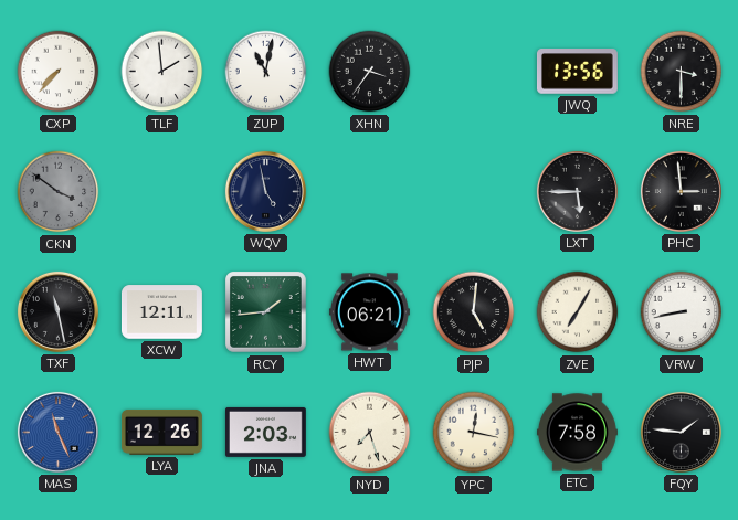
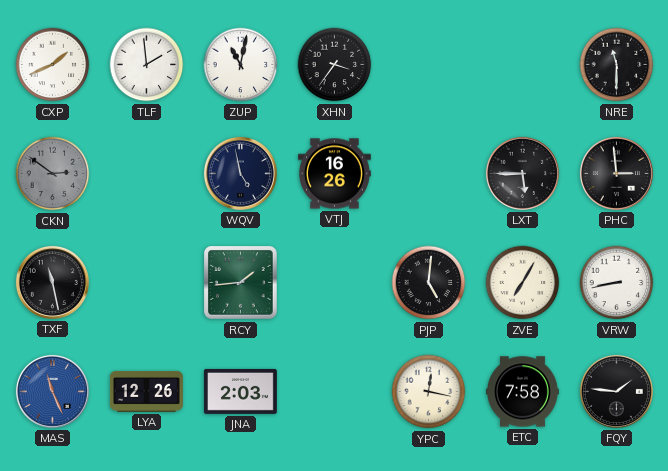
CXP: 7:37 -> 1:41
JWQ: 13:56 -> none
NRE: 3:30 -> 11:30
CKN: 3:51 -> 2:51
VTJ: none -> 16:26
XCW: 12:11 -> none
HWT: 06:21 -> none
NYD: 7:27 -> none
